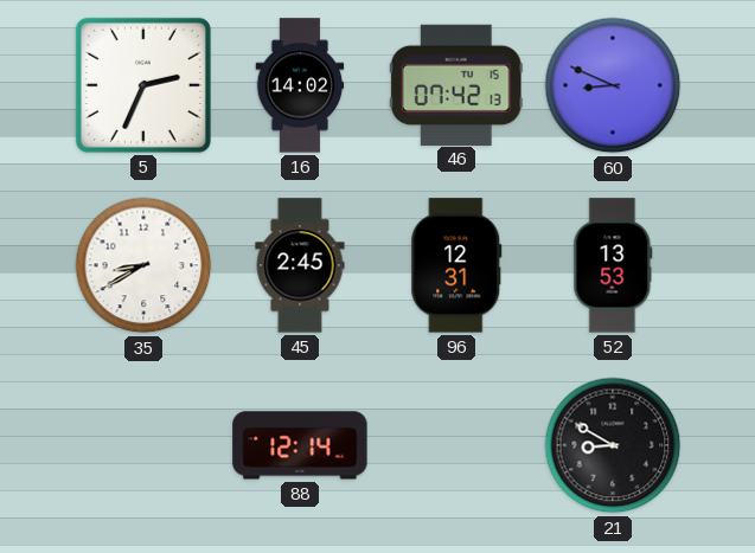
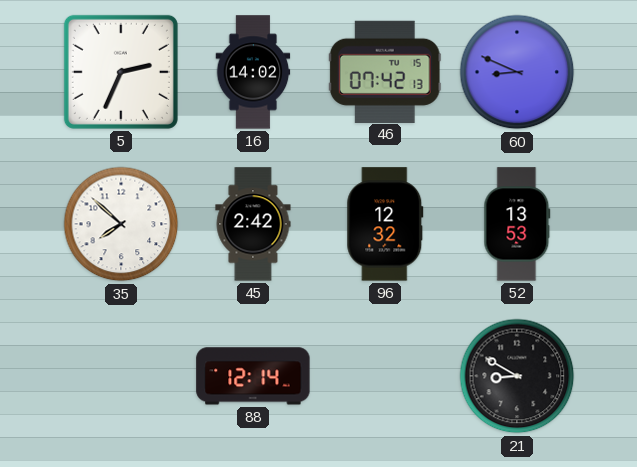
35: 8:40 -> 7:52
45: 2:45 -> 2:42
96: 12:31 -> 12:32
